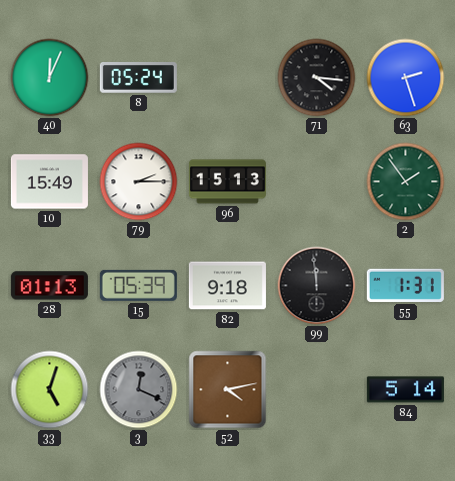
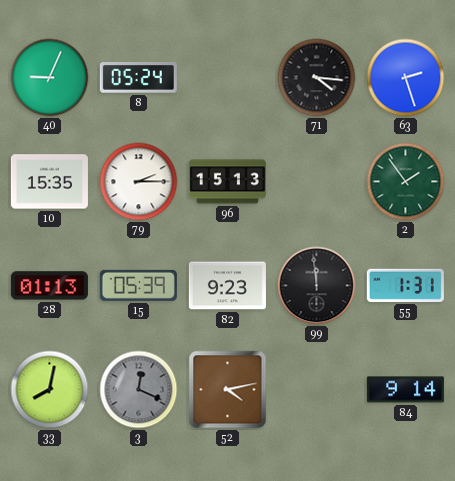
40: 12:04 -> 9:04
10: 15:49 -> 15:35
82: 9:18 -> 9:23
33: 5:03 -> 8:02
84: 5:14 -> 9:14
